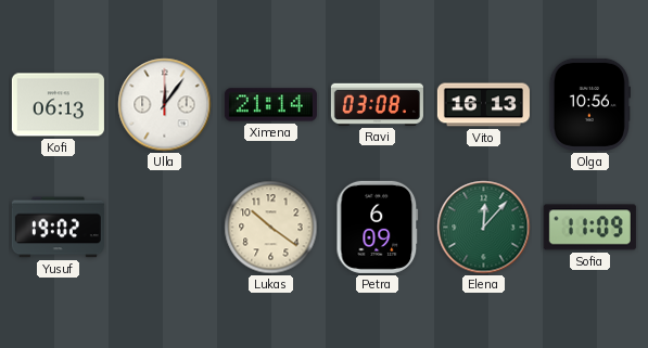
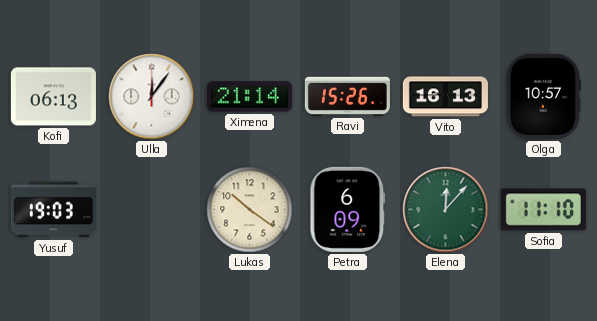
Ravi: 03:08 -> 15:26
Olga: 10:56 -> 10:57
Yusuf: 19:02 -> 19:03
Sofia: 11:09 -> 11:10
